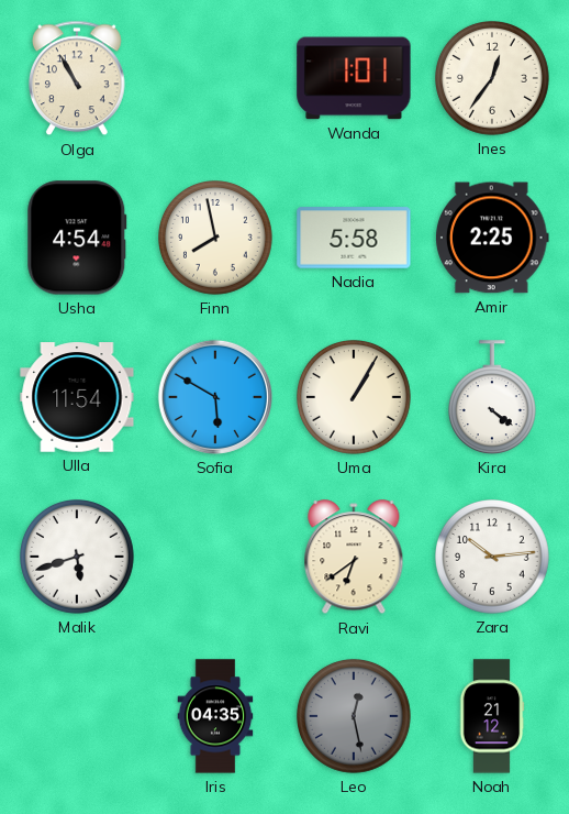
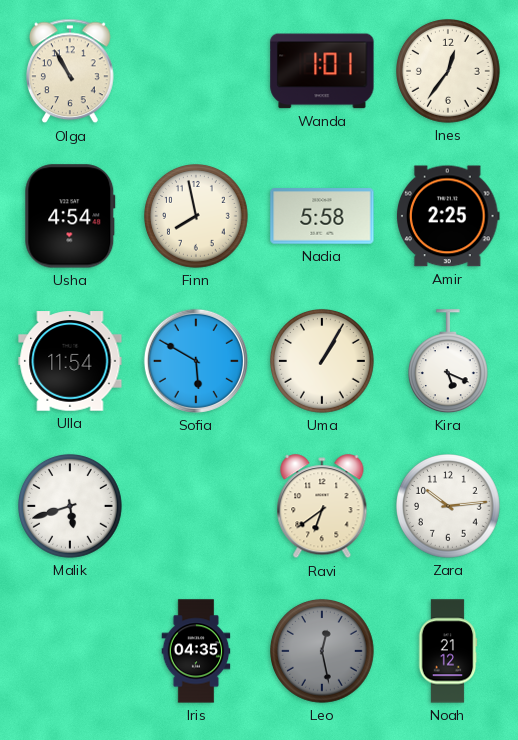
Kira: 4:21 -> 5:19
